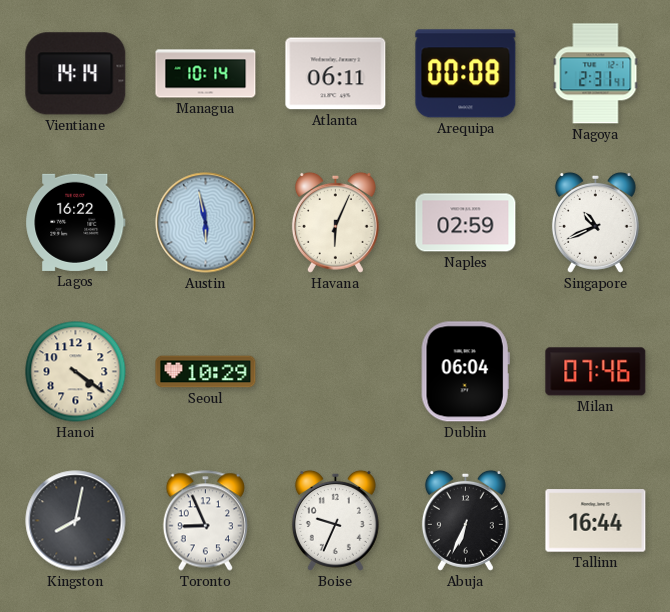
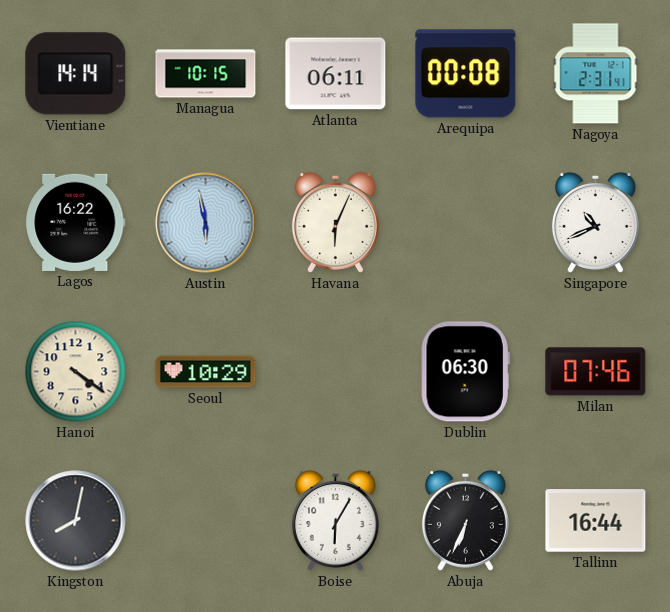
Managua: 10:14 -> 10:15
Naples: 02:59 -> none
Dublin: 06:04 -> 06:30
Toronto: 8:56 -> none
Boise: 9:34 -> 6:05
